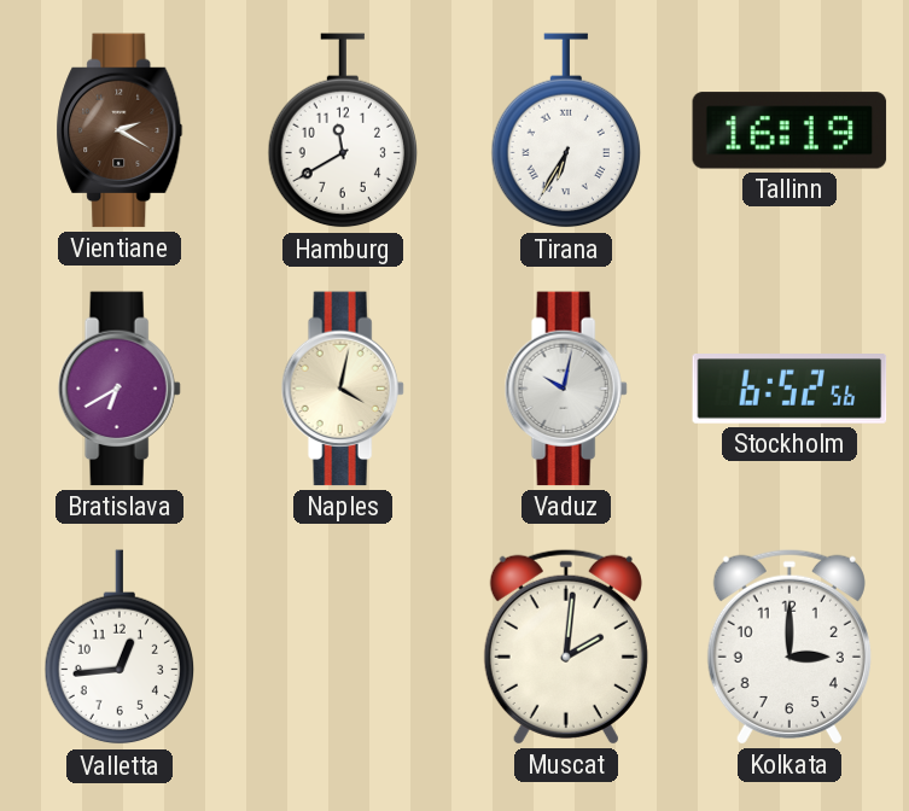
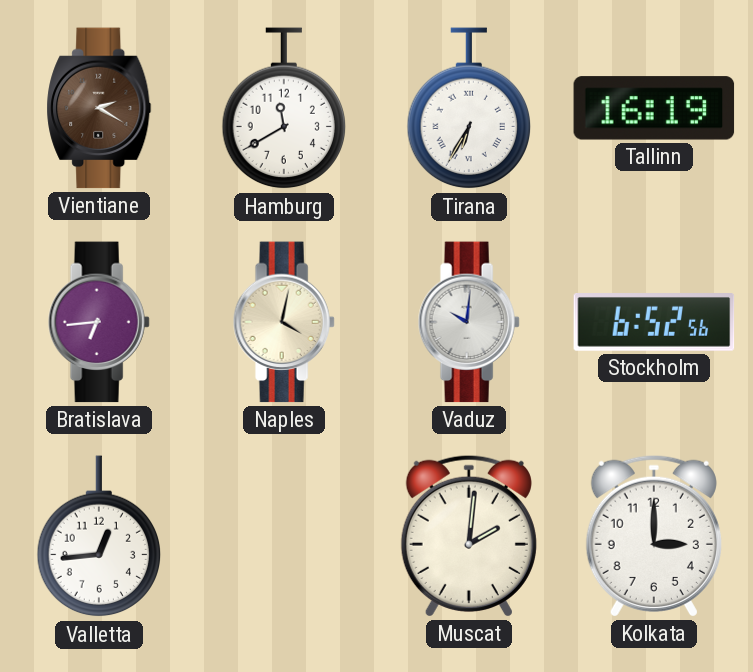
Bratislava: 6:40 -> 6:44
Vaduz: 10:02 -> 10:01
